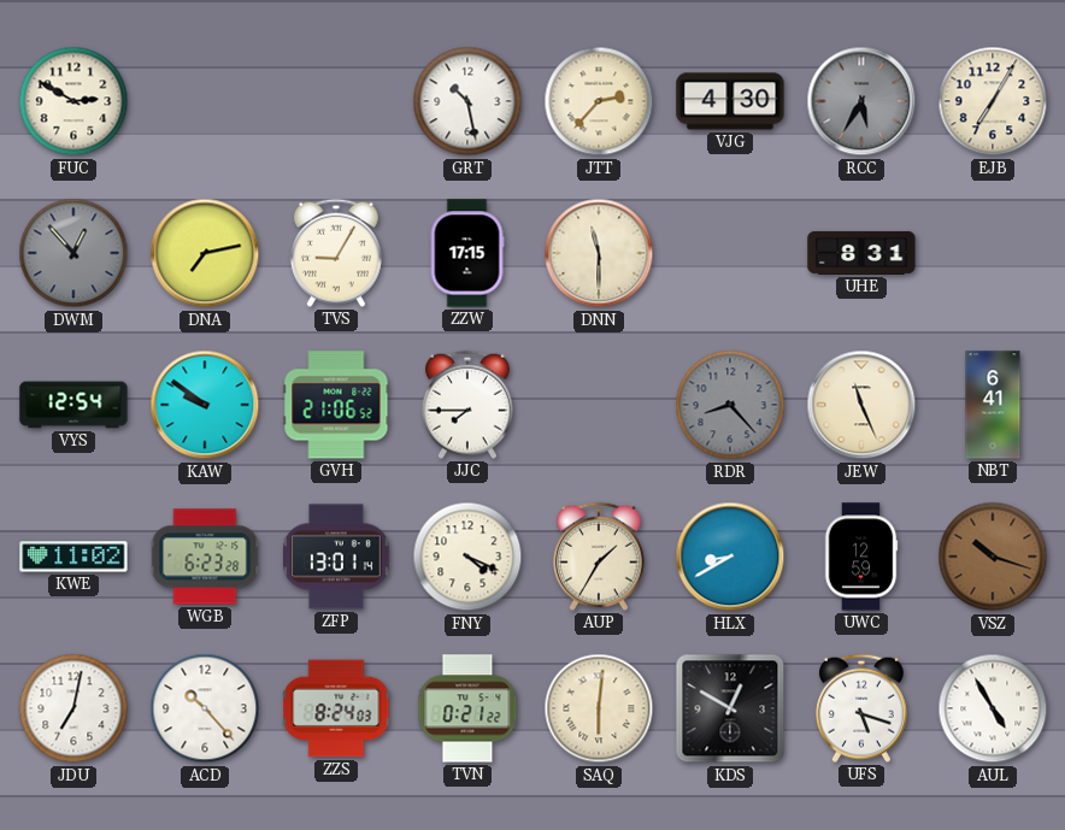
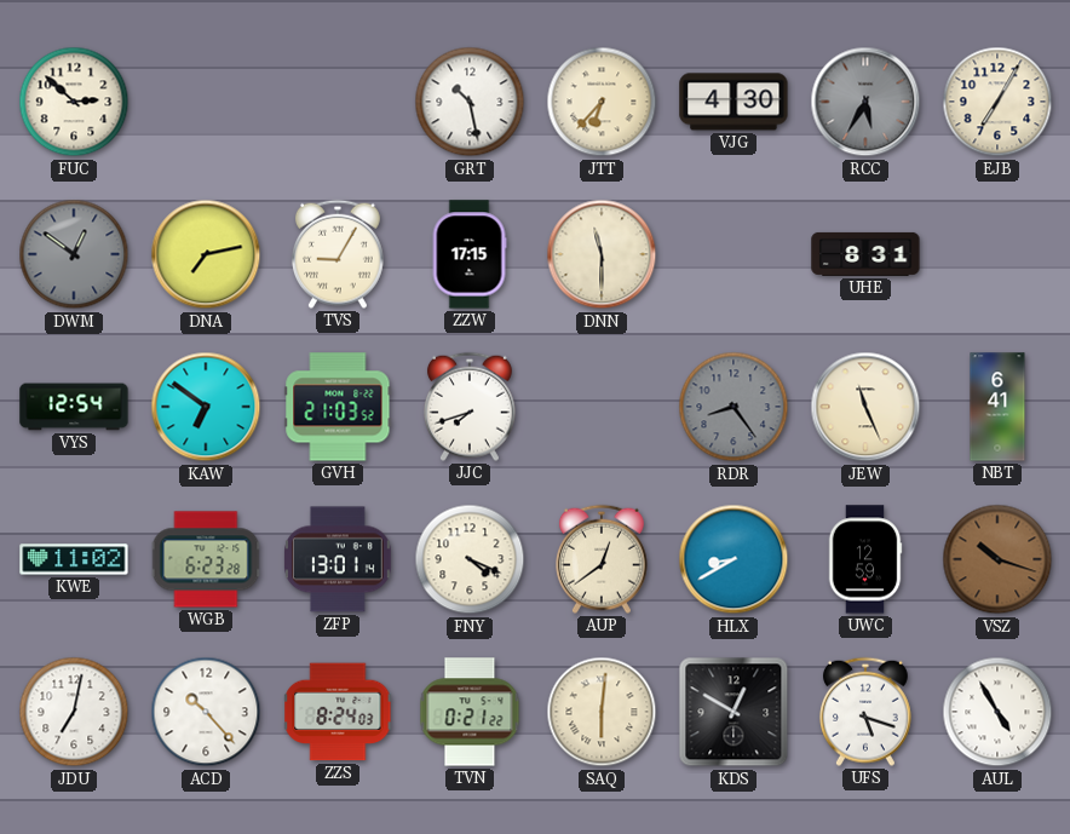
FUC: 2:50 -> 2:52
JTT: 2:37 -> 6:37
DWM: 12:53 -> 12:51
KAW: 9:51 -> 6:51
GVH: 21:06 -> 21:03
JJC: 7:45 -> 7:42
RDR: 8:23 -> 8:24
AUP: 1:35 -> 12:39
